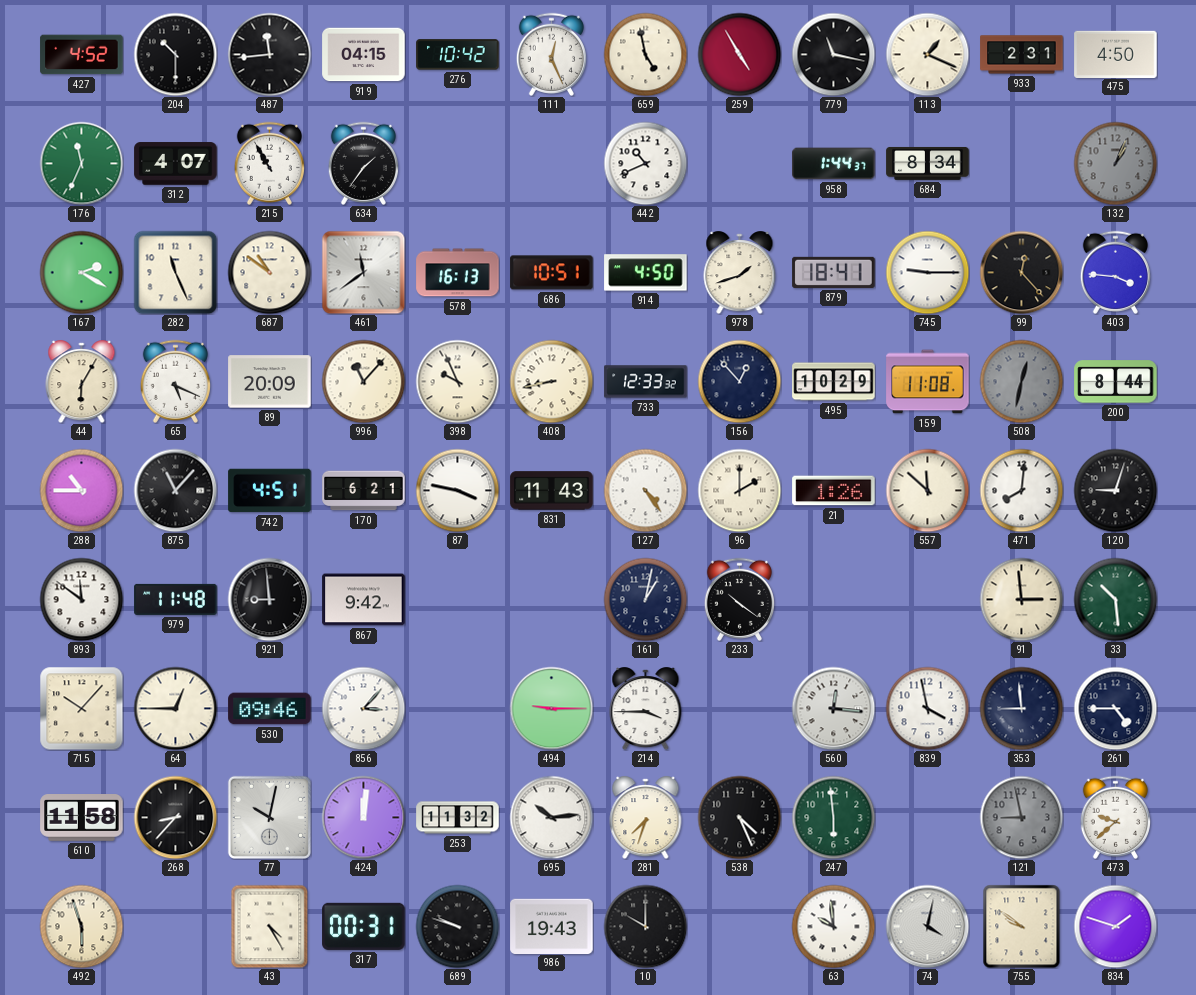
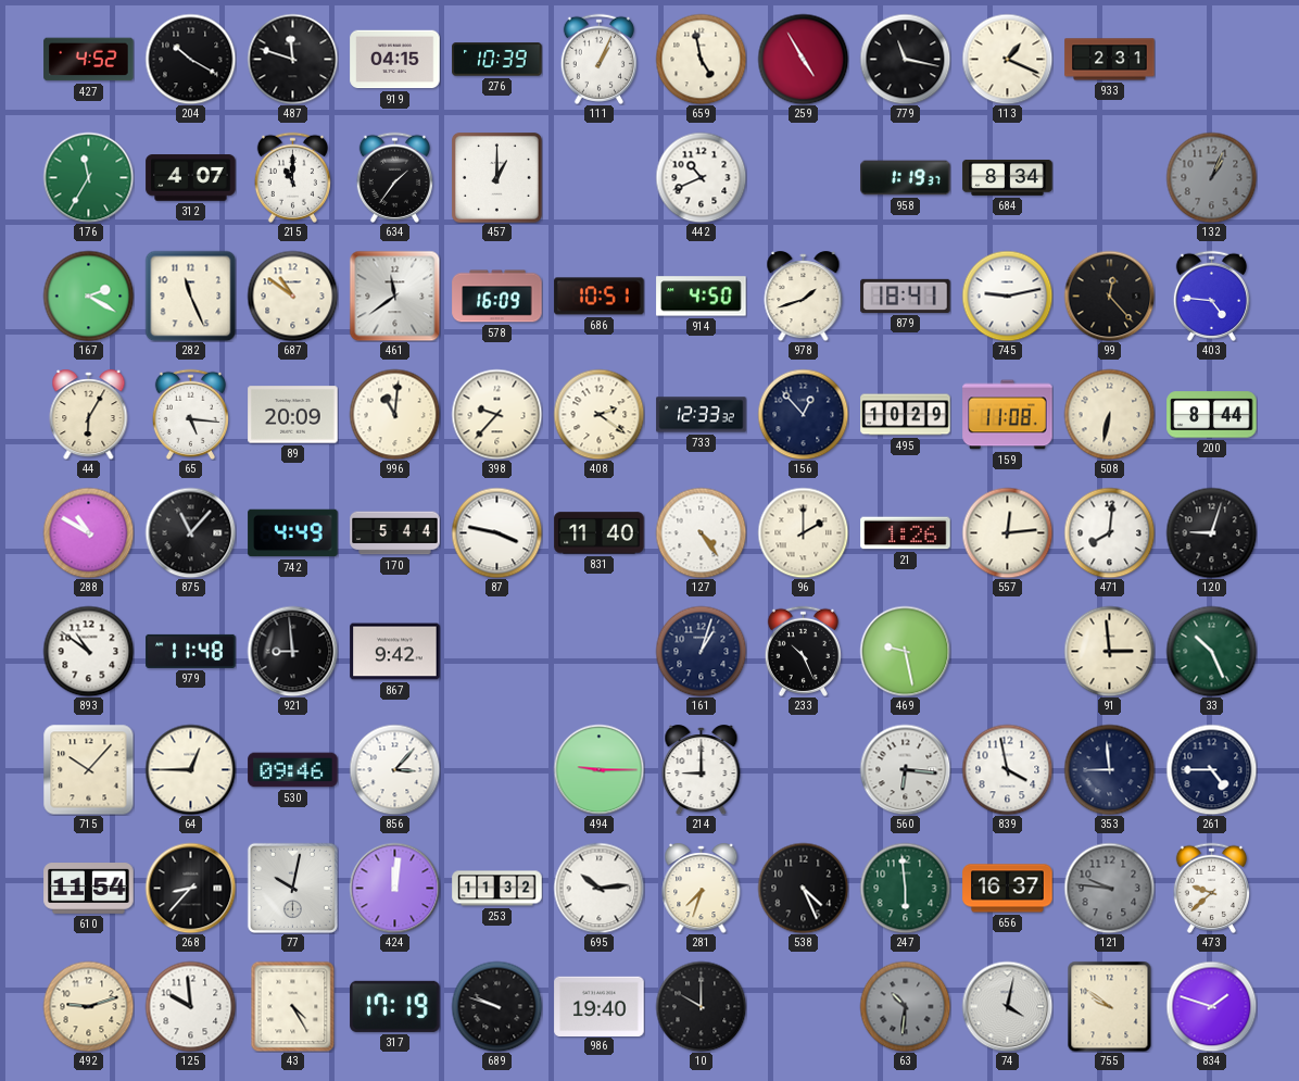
204: 10:30 -> 10:20
487: 11:44 -> 11:48
276: 10:42 -> 10:39
111: 12:26 -> 1:04
475: 4:50 -> none
176: 11:34 -> 11:35
215: 10:55 -> 11:00
457: none -> 1:00
958: 1:44 -> 1:19
578: 16:13 -> 16:09
745: 9:15 -> 9:13
403: 3:46 -> 4:46
65: 5:19 -> 5:16
996: 11:07 -> 11:01
398: 9:56 -> 9:37
408: 8:43 -> 2:21
508: 12:32 -> 6:32
508 dial: grey -> cream
288: 10:45 -> 10:50
742: 4:51 -> 4:49
170: 6:21 -> 5:44
831: 11:43 -> 11:40
557: 11:52 -> 12:14
893: 11:51 -> 10:51
161: 1:02 -> 1:03
233: 10:21 -> 10:26
469: none -> 9:28
33: 10:29 -> 10:26
214: 3:45 -> 9:00
560: 12:16 -> 6:16
610: 11:58 -> 11:54
656: none -> 16:37
121: 8:58 -> 9:46
492: 5:57 -> 9:12
125: none -> 9:59
317: 00:31 -> 17:19
986: 19:43 -> 19:40
63: 9:59 -> 10:31
63 dial: white -> grey
